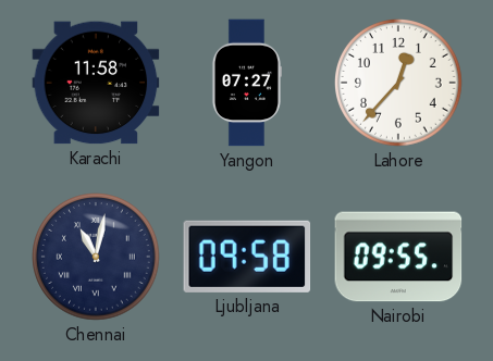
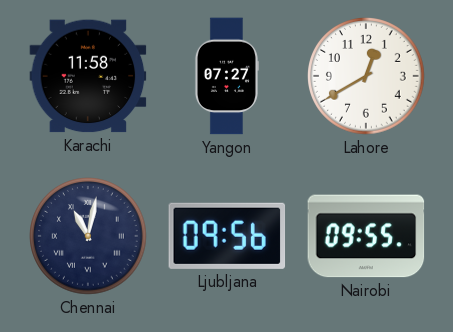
Lahore: 12:37 -> 12:40
Ljubljana: 09:58 -> 09:56
